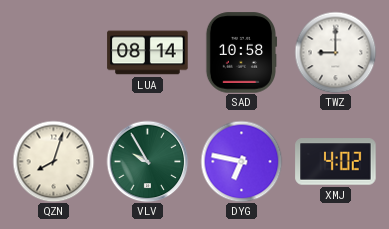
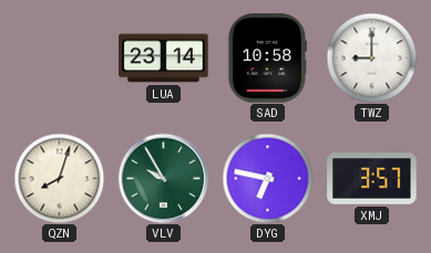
LUA: 08:14 -> 23:14
XMJ: 4:02 -> 3:57
